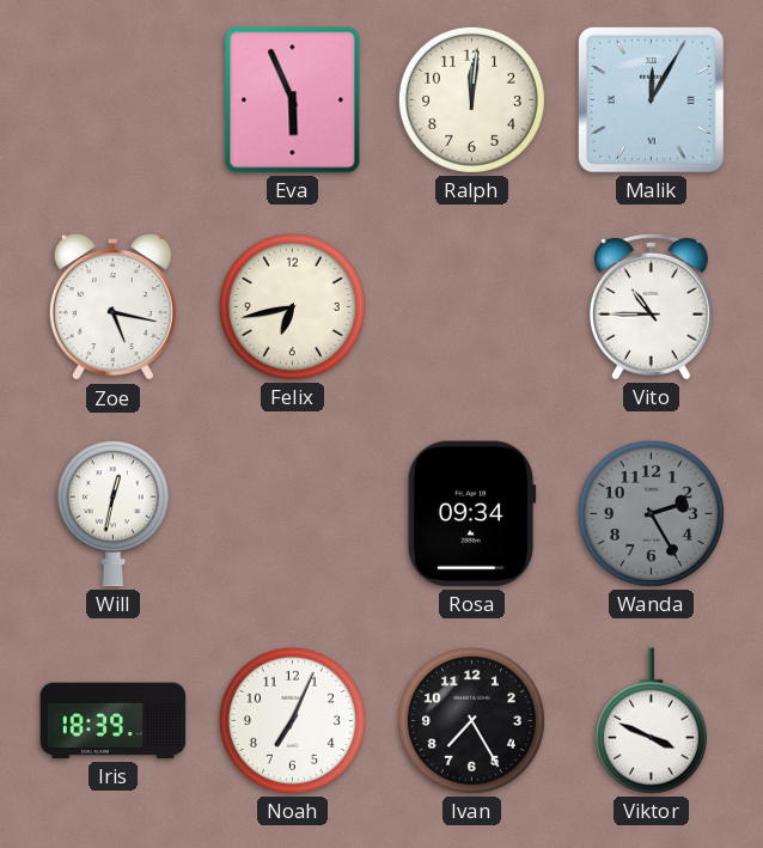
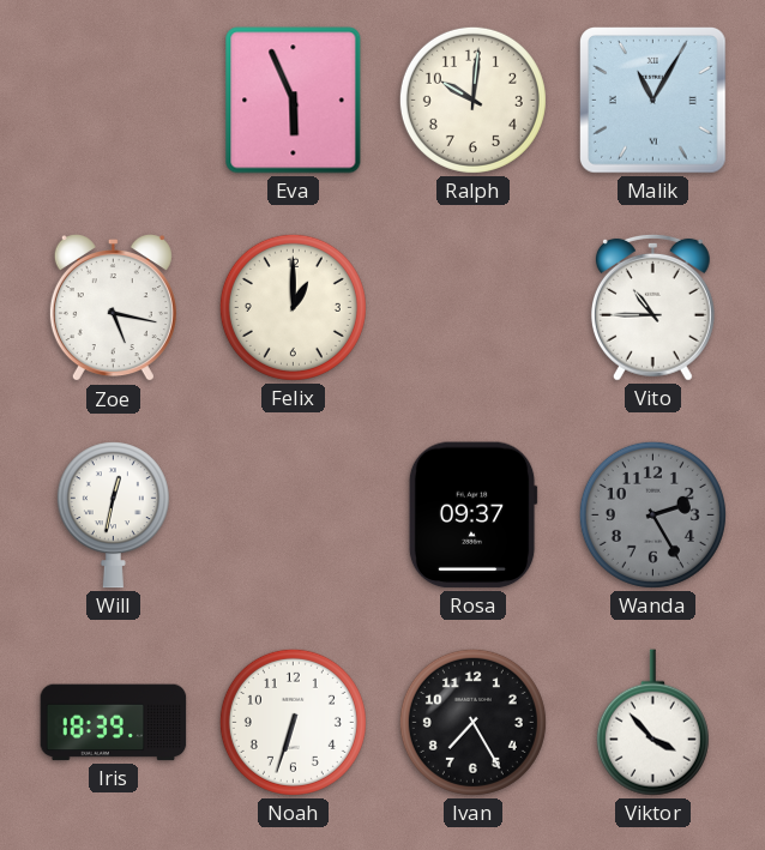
Ralph: 12:01 -> 10:01
Malik: 12:05 -> 11:05
Felix: 6:43 -> 1:00
Rosa: 09:34 -> 09:37
Noah: 7:04 -> 6:33
Viktor: 3:49 -> 3:53
